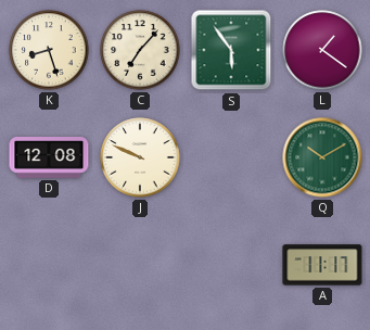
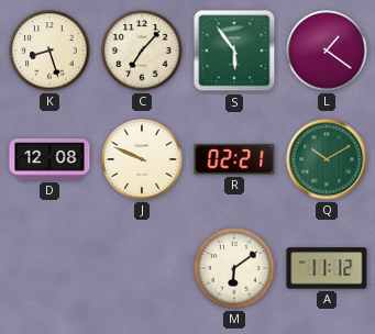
R: none -> 02:21
M: none -> 6:09
A: 11:17 -> 11:12
